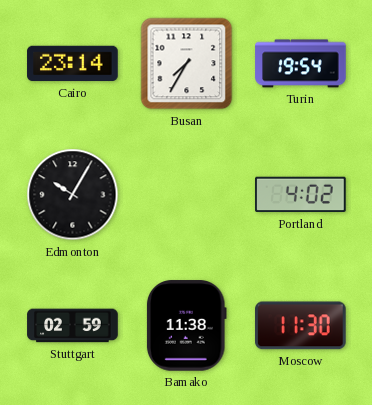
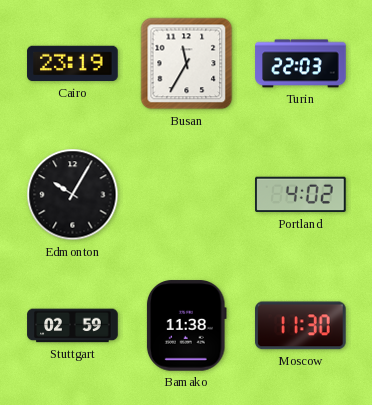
Cairo: 23:14 -> 23:19
Busan: 7:35 -> 11:35
Turin: 19:54 -> 22:03
